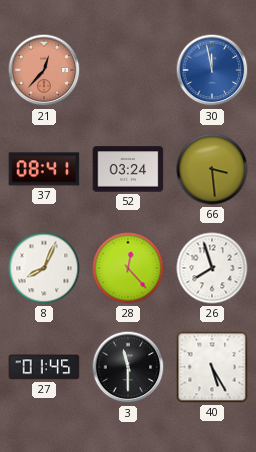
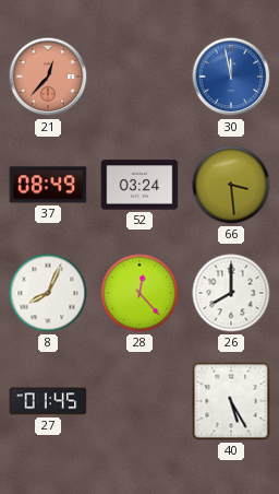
37: 08:41 -> 08:49
26: 7:57 -> 8:00
3: 11:30 -> none
